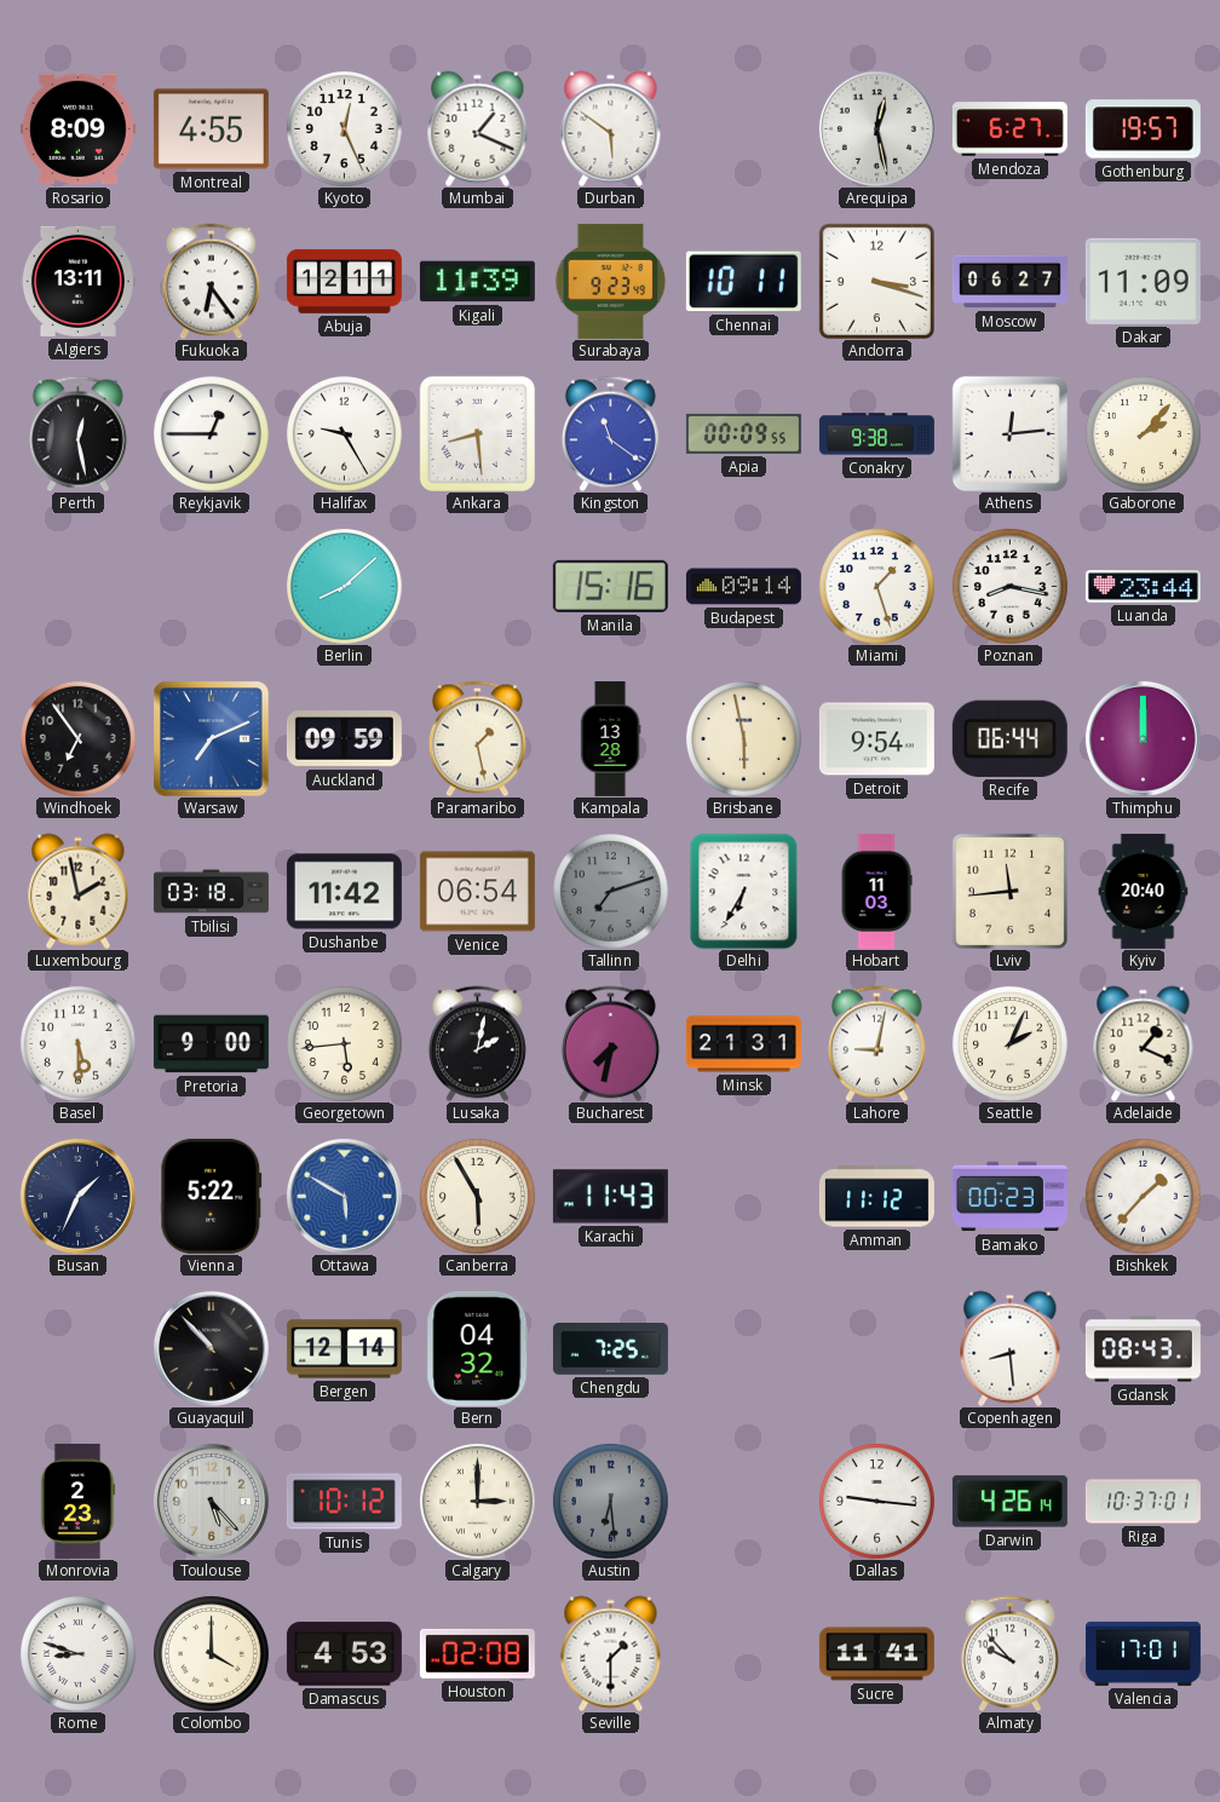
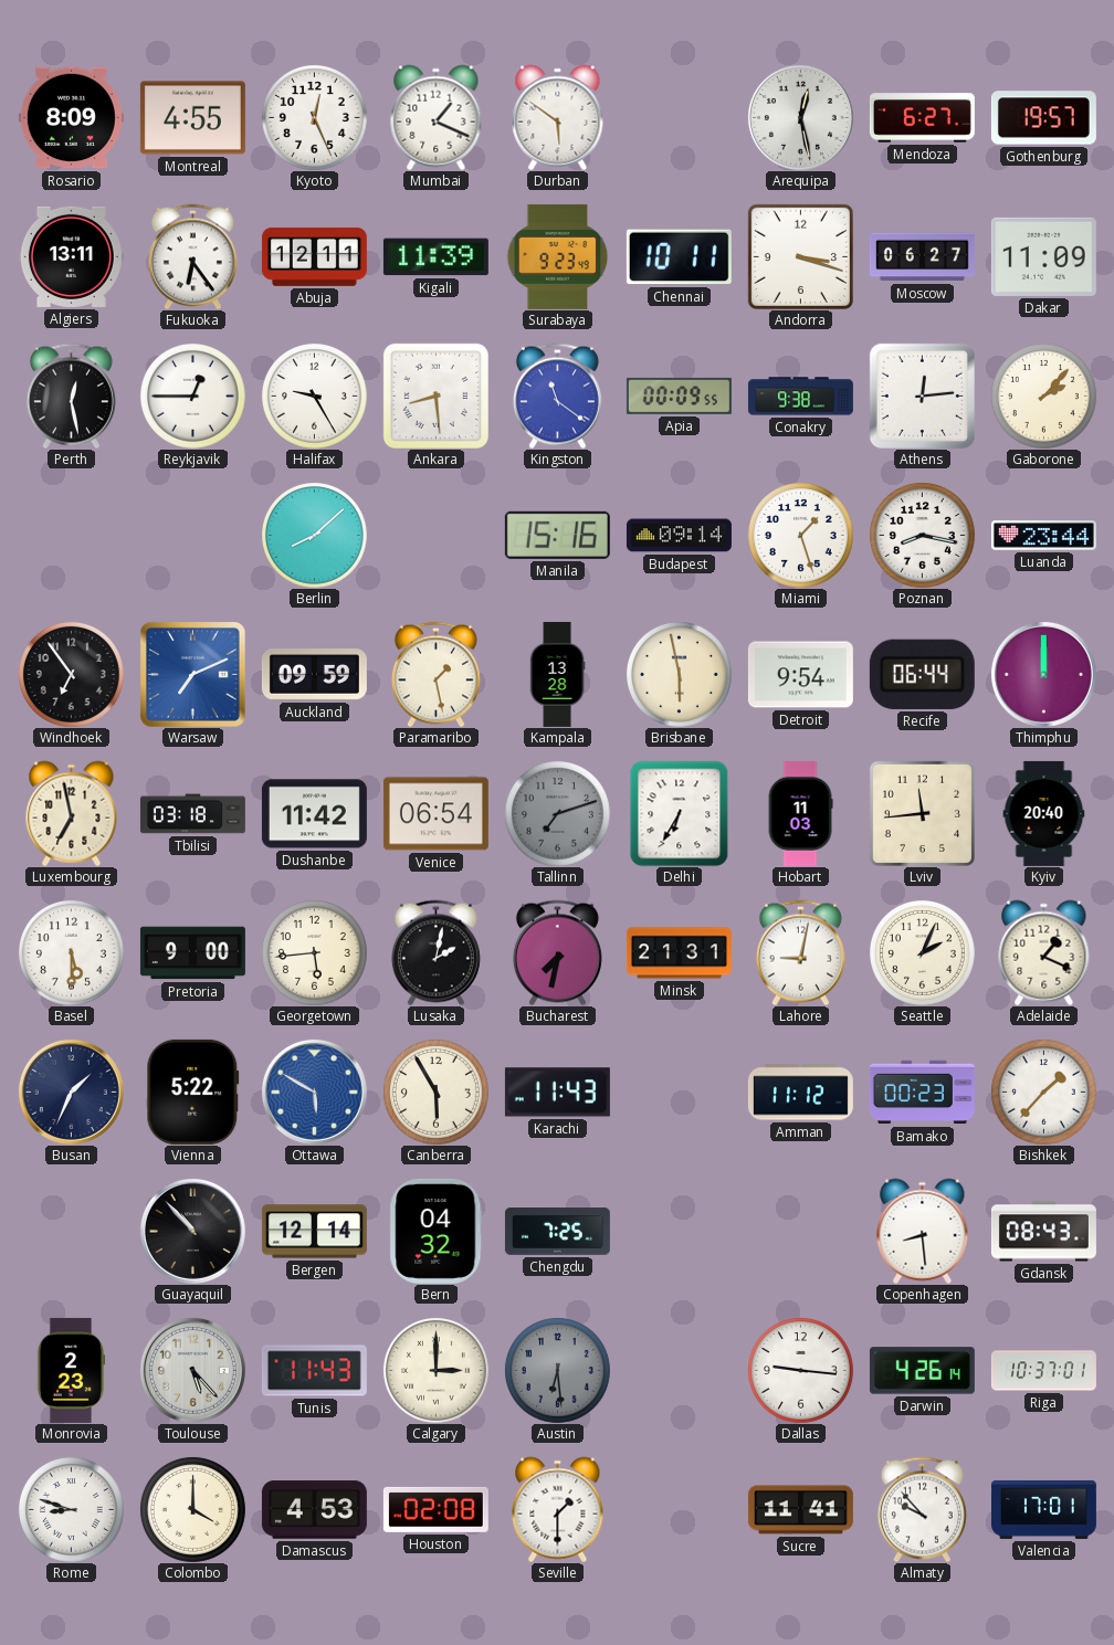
Luxembourg: 1:58 -> 6:58
Tunis: 10:12 -> 11:43
